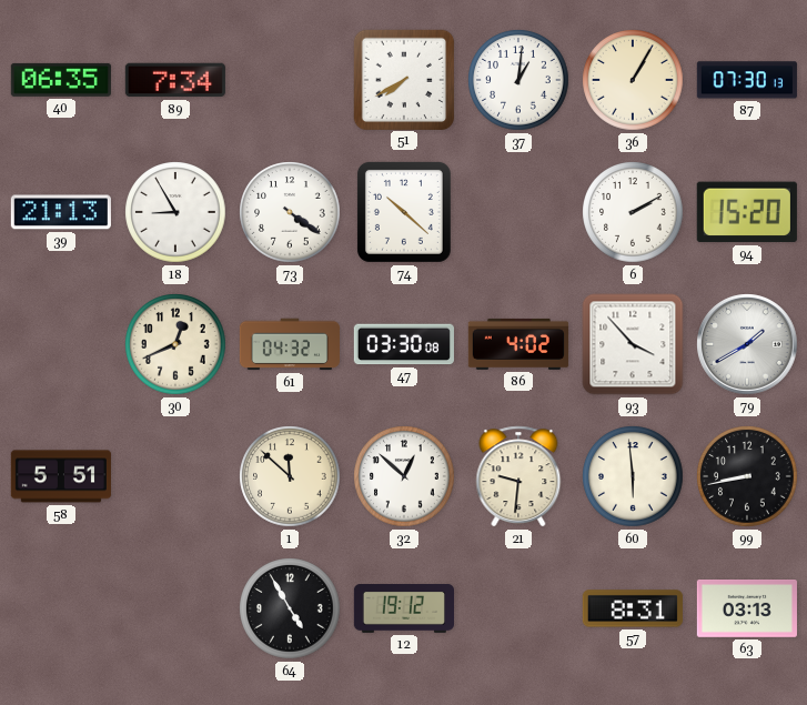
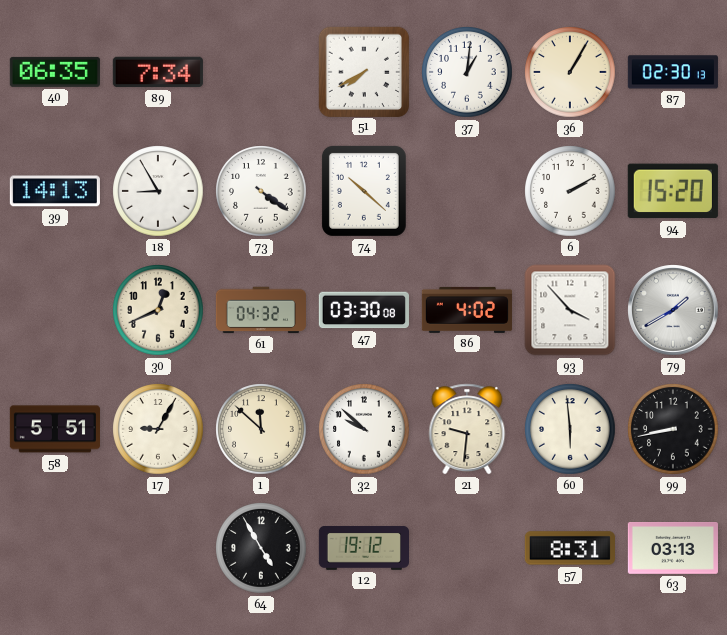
87: 07:30 -> 02:30
39: 21:13 -> 14:13
17: none -> 9:05
32: 12:52 -> 9:52
